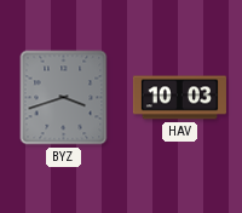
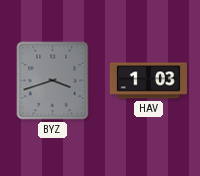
HAV: 10:03 -> 1:03
